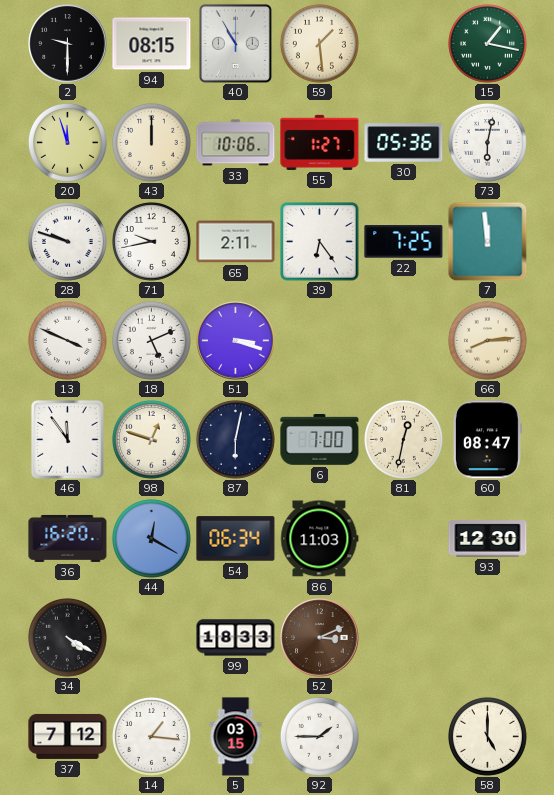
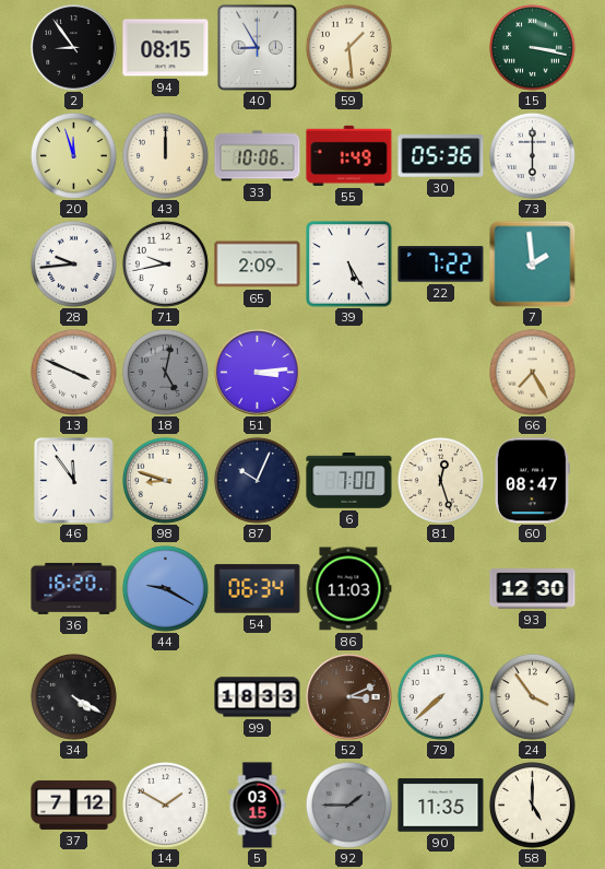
2: 9:30 -> 8:54
40: 10:55 -> 8:55
15: 1:17 -> 3:17
55: 1:27 -> 1:49
73: 6:02 -> 6:00
28: 9:48 -> 9:44
65: 2:11 -> 2:09
39: 6:24 -> 5:25
22: 7:25 -> 7:22
7: 11:59 -> 1:59
18: 5:11 -> 5:02
18 dial: white -> grey
51: 3:18 -> 3:14
66: 8:14 -> 7:25
98: 12:48 -> 8:48
87: 6:02 -> 10:04
81: 12:32 -> 12:27
44: 12:20 -> 9:20
79: none -> 7:38
24: none -> 3:54
14: 1:16 -> 1:50
92 dial: white -> grey
90: none -> 11:35
